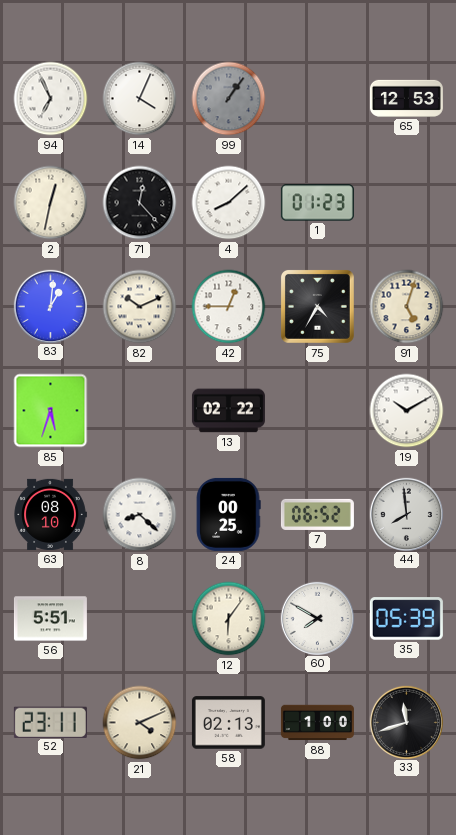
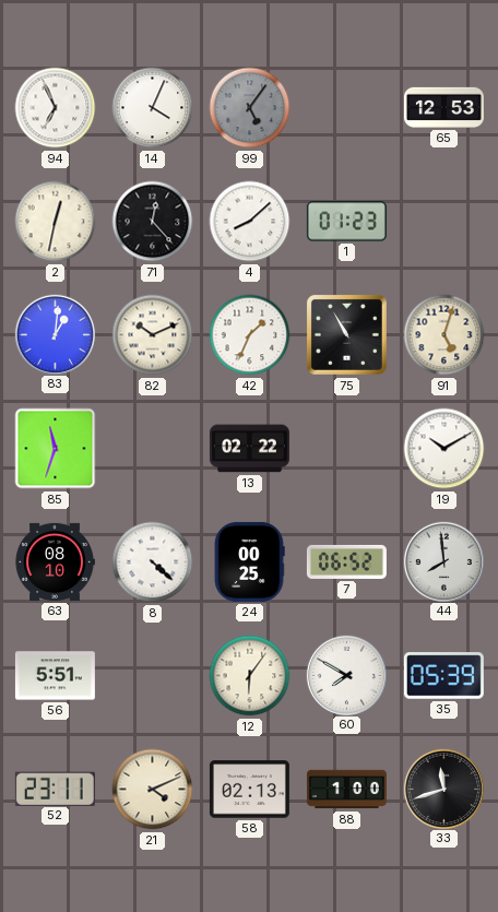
99: 1:06 -> 5:06
42: 12:45 -> 1:34
75: 4:35 -> 10:55
85: 5:33 -> 11:33
8: 8:22 -> 4:22
